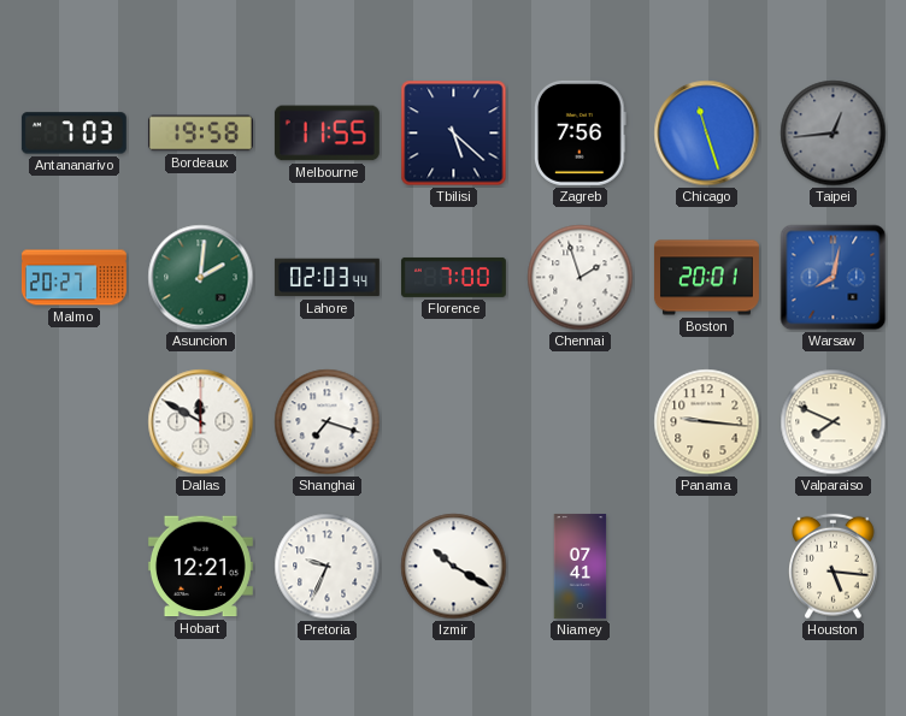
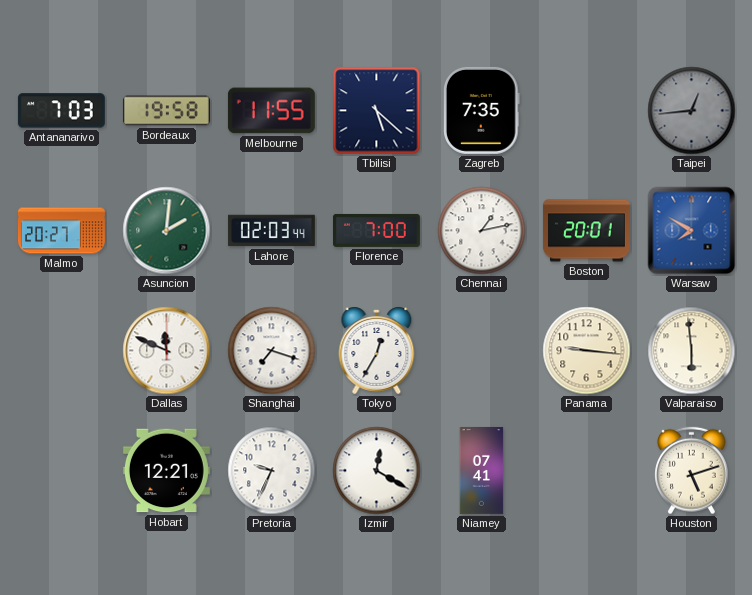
Zagreb: 7:56 -> 7:35
Chicago: 11:27 -> none
Chennai: 1:57 -> 1:13
Warsaw: 8:02 -> 7:50
Dallas: 11:50 -> 11:49
Tokyo: none -> 12:35
Valparaiso: 7:49 -> 5:59
Izmir: 10:20 -> 12:20
Houston: 5:16 -> 5:12
